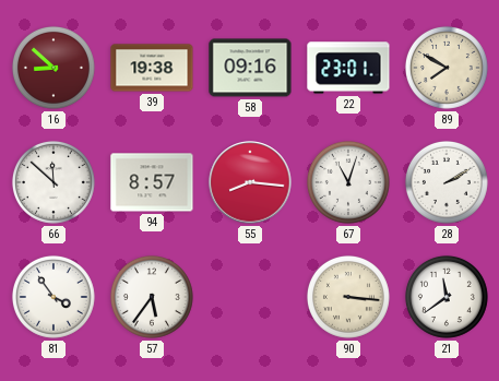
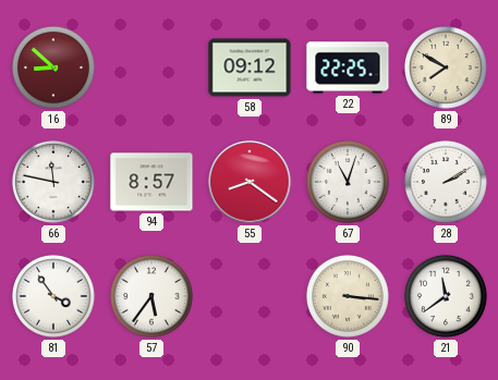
39: 19:38 -> none
58: 09:16 -> 09:12
22: 23:01 -> 22:25
66: 11:52 -> 11:47
55: 8:16 -> 8:21
